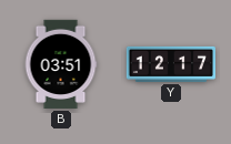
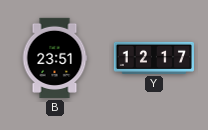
B: 03:51 -> 23:51
